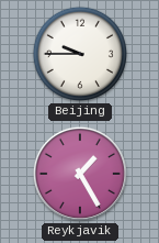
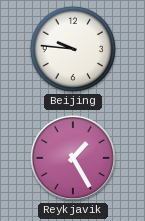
Beijing: 9:45 -> 9:46
